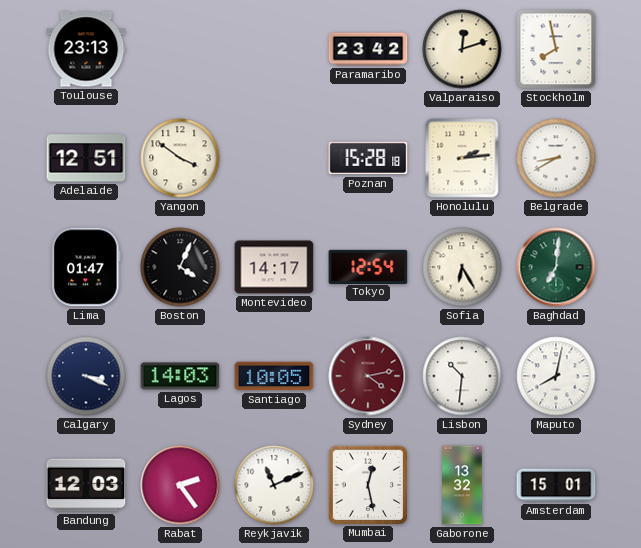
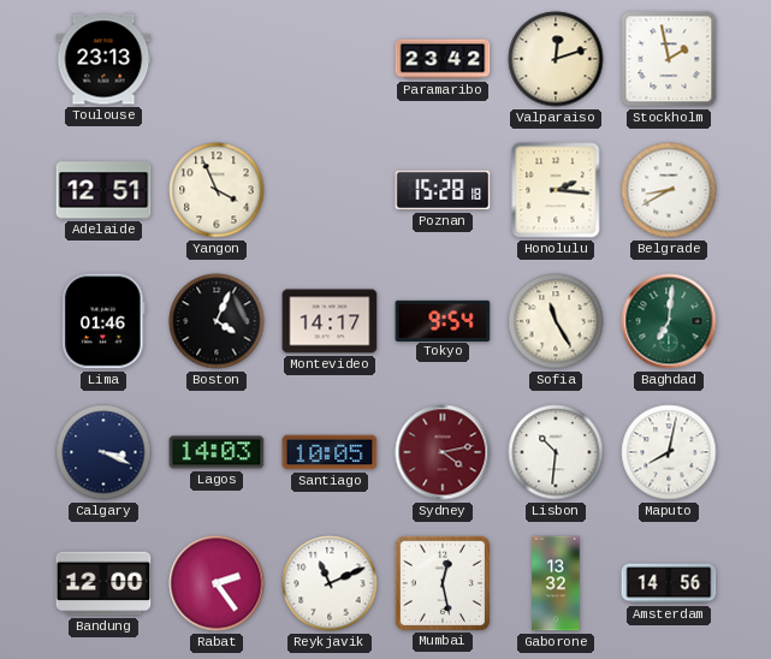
Stockholm: 7:58 -> 1:58
Yangon: 3:51 -> 3:56
Honolulu: 2:14 -> 2:16
Lima: 01:47 -> 01:46
Tokyo: 12:54 -> 9:54
Sofia: 6:25 -> 11:25
Bandung: 12:03 -> 12:00
Amsterdam: 15:01 -> 14:56
